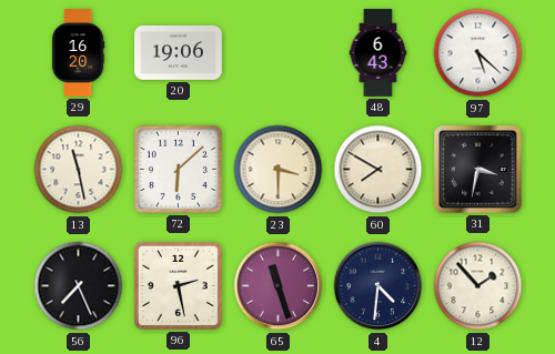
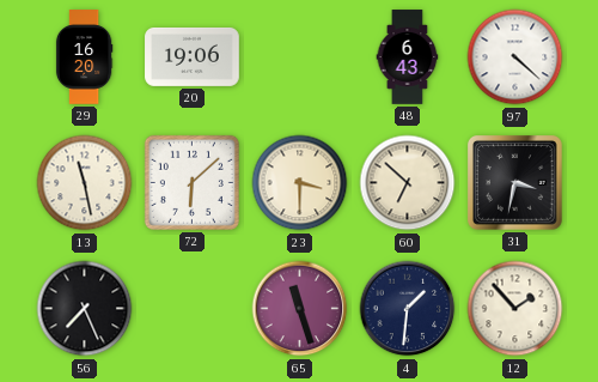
97: 5:22 -> 4:22
60: 7:50 -> 6:52
96: 2:28 -> none
4: 4:31 -> 1:31
